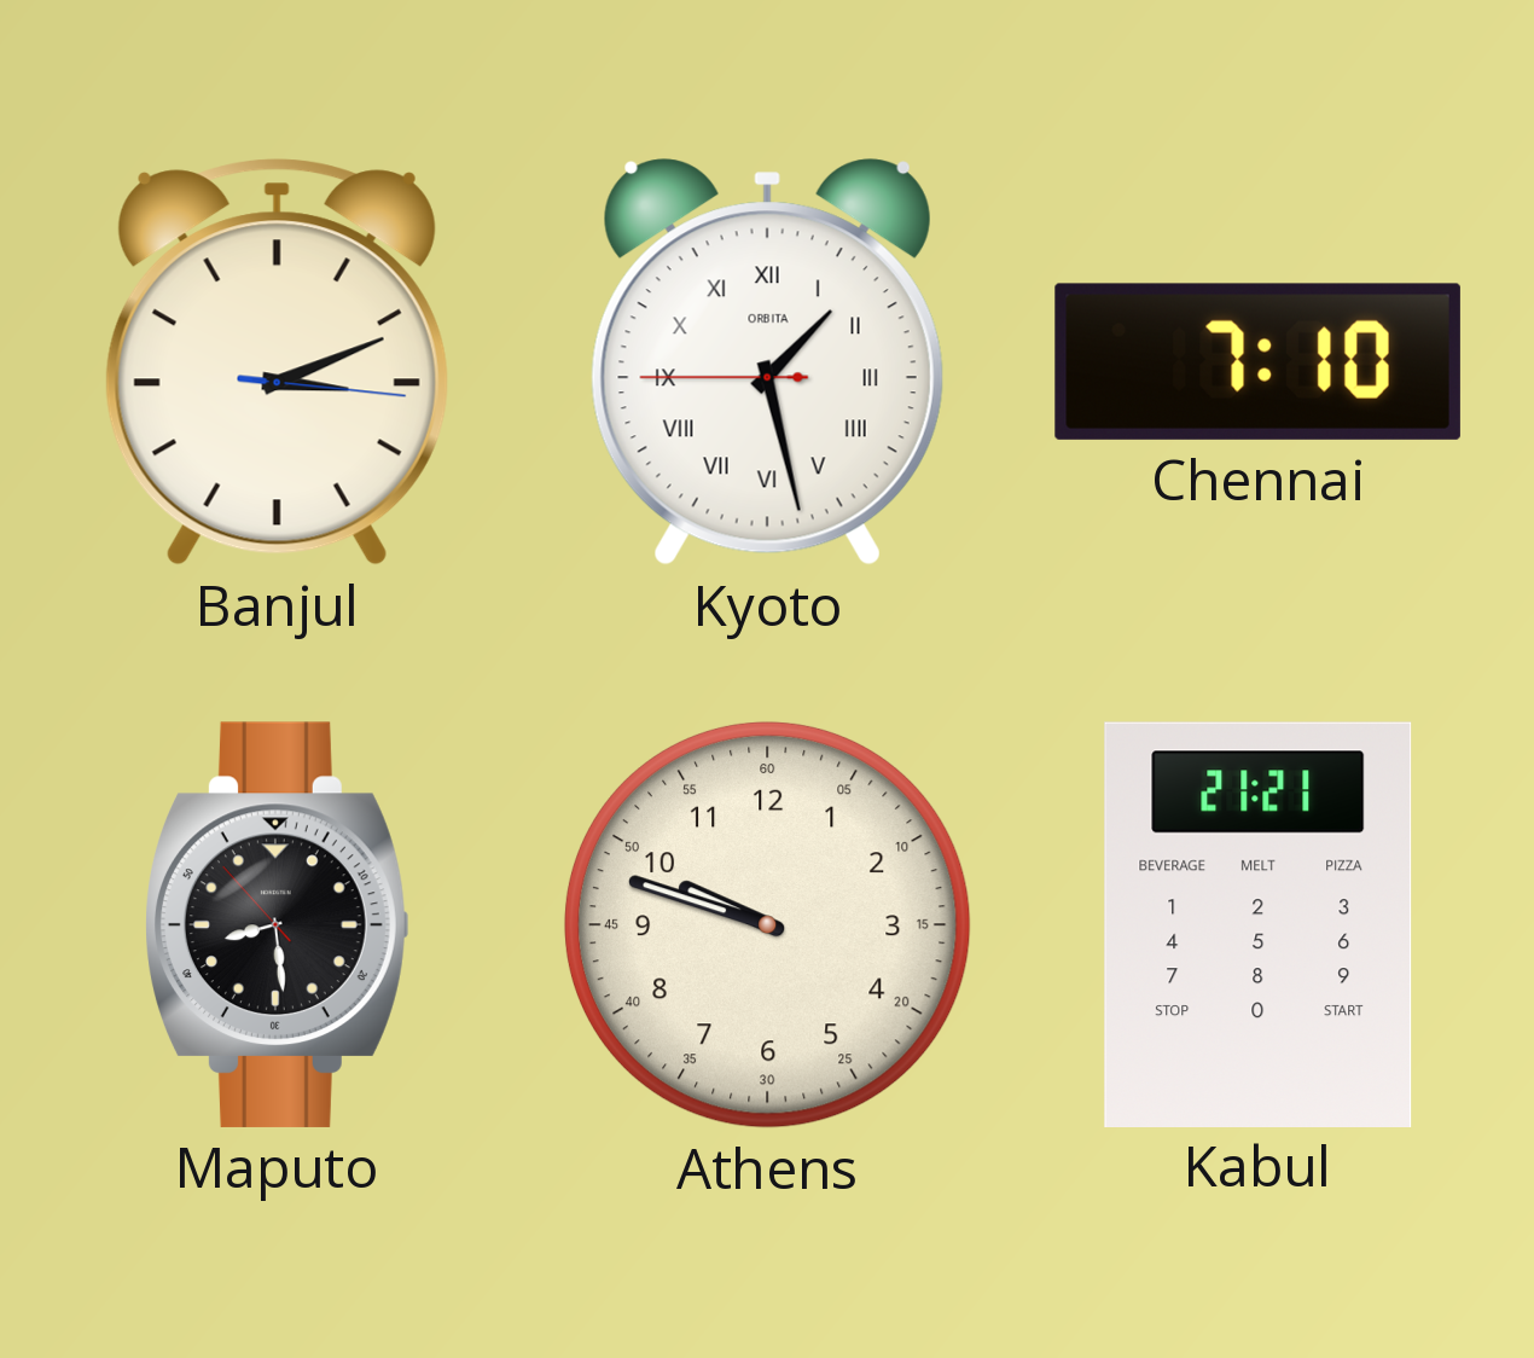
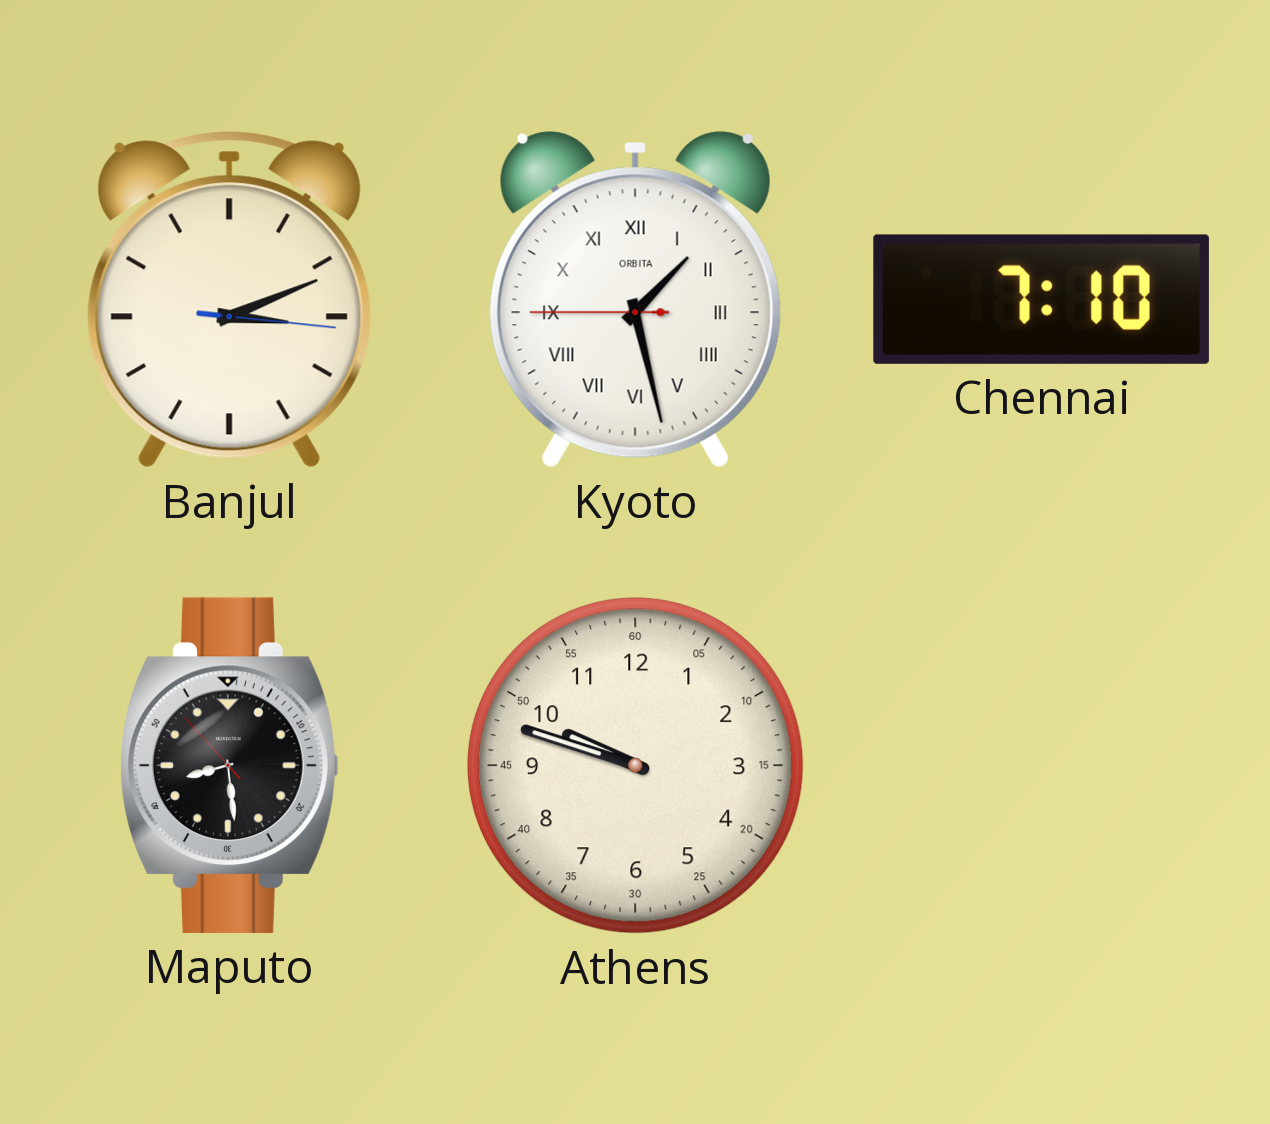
Kabul: 21:21 -> none
